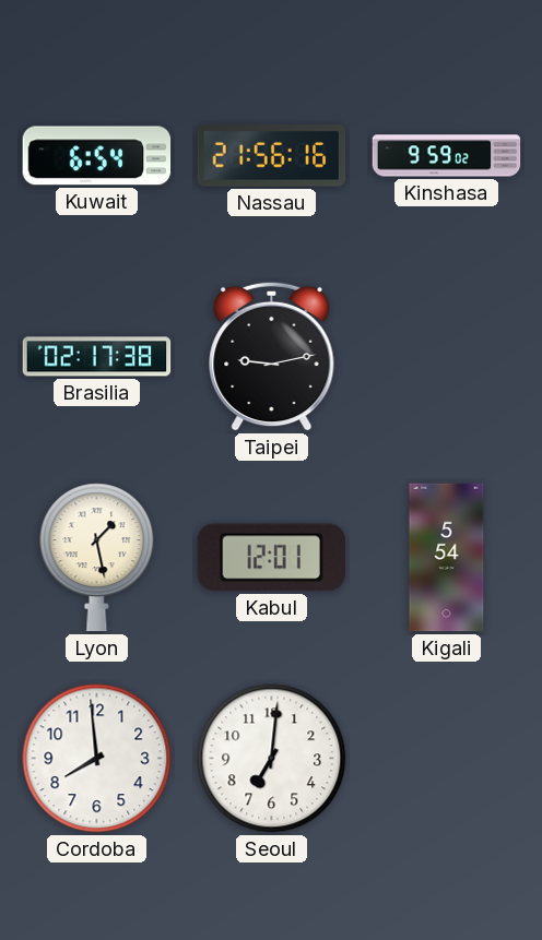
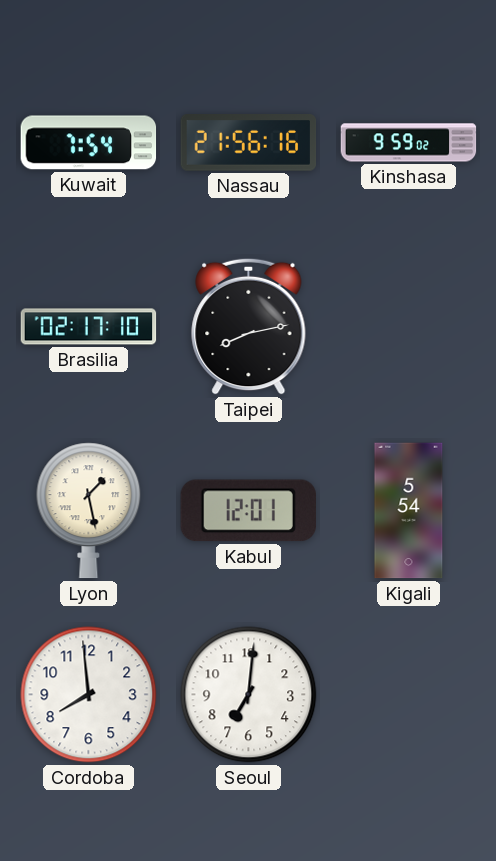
Kuwait: 6:54 -> 7:54
Brasilia: 02:17:38 -> 02:17:10
Taipei: 9:13 -> 8:13
